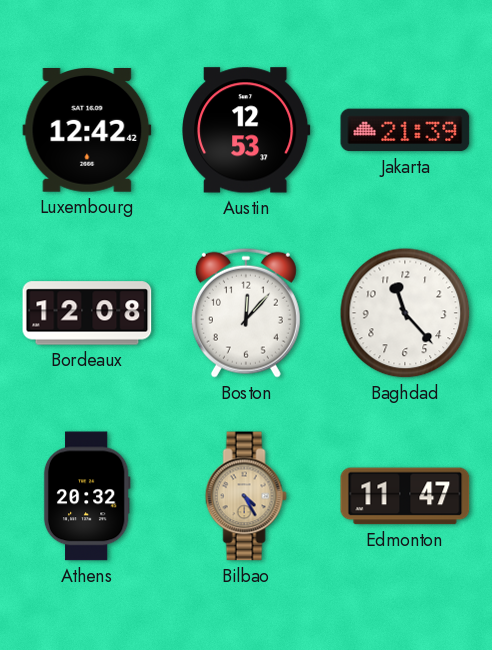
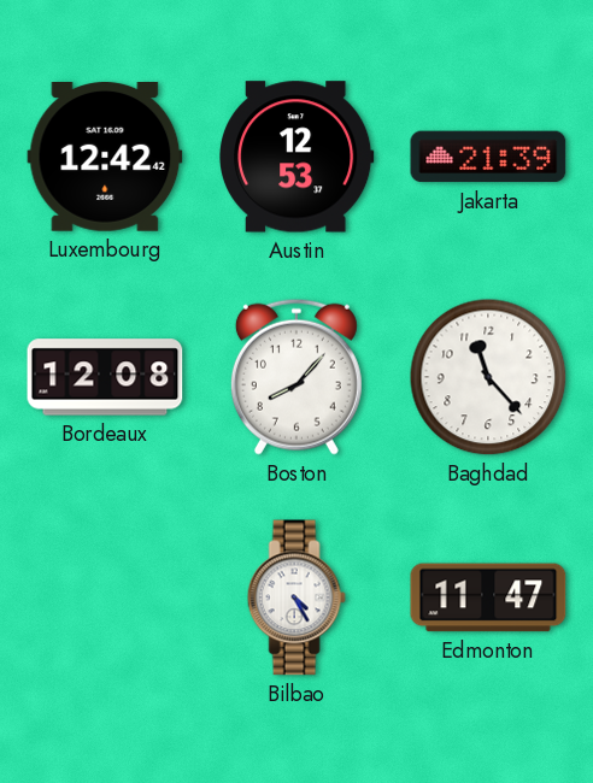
Boston: 12:07 -> 8:07
Athens: 20:32 -> none
Bilbao dial: champagne -> white
